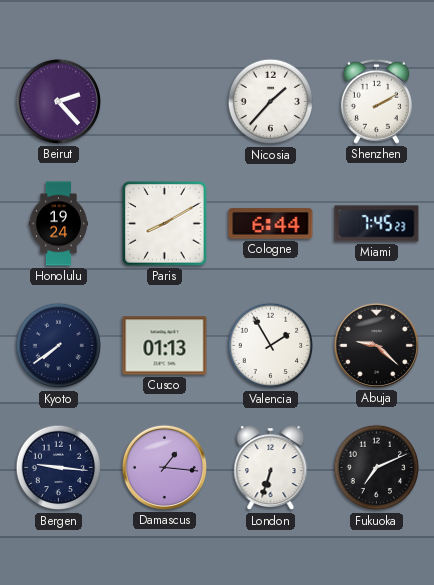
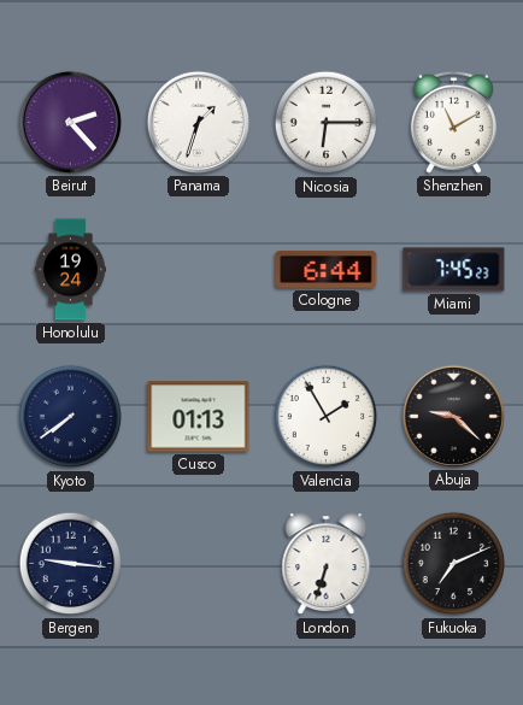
Panama: none -> 1:33
Nicosia: 1:37 -> 6:15
Shenzhen: 2:10 -> 11:10
Paris: 8:10 -> none
Damascus: 1:16 -> none
